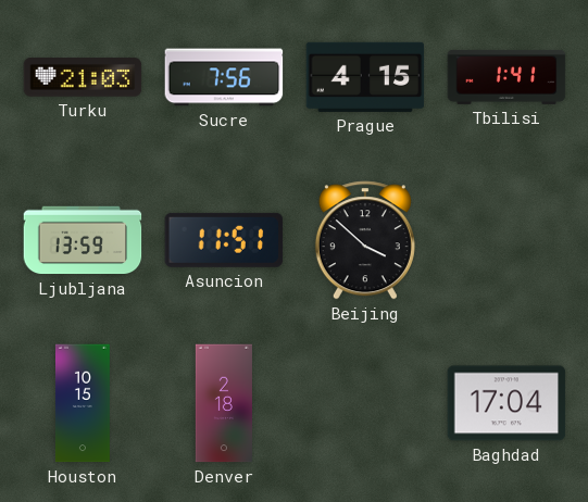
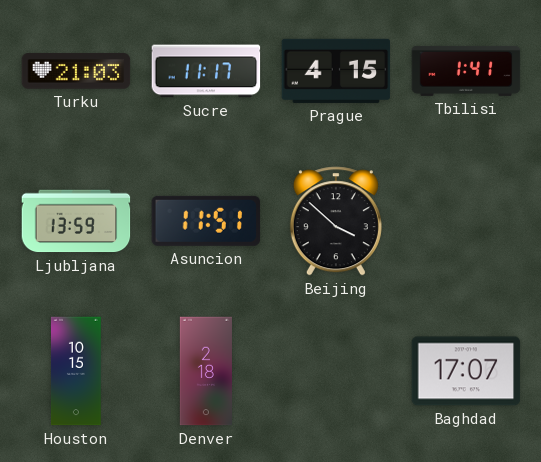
Sucre: 7:56 -> 11:17
Baghdad: 17:04 -> 17:07
